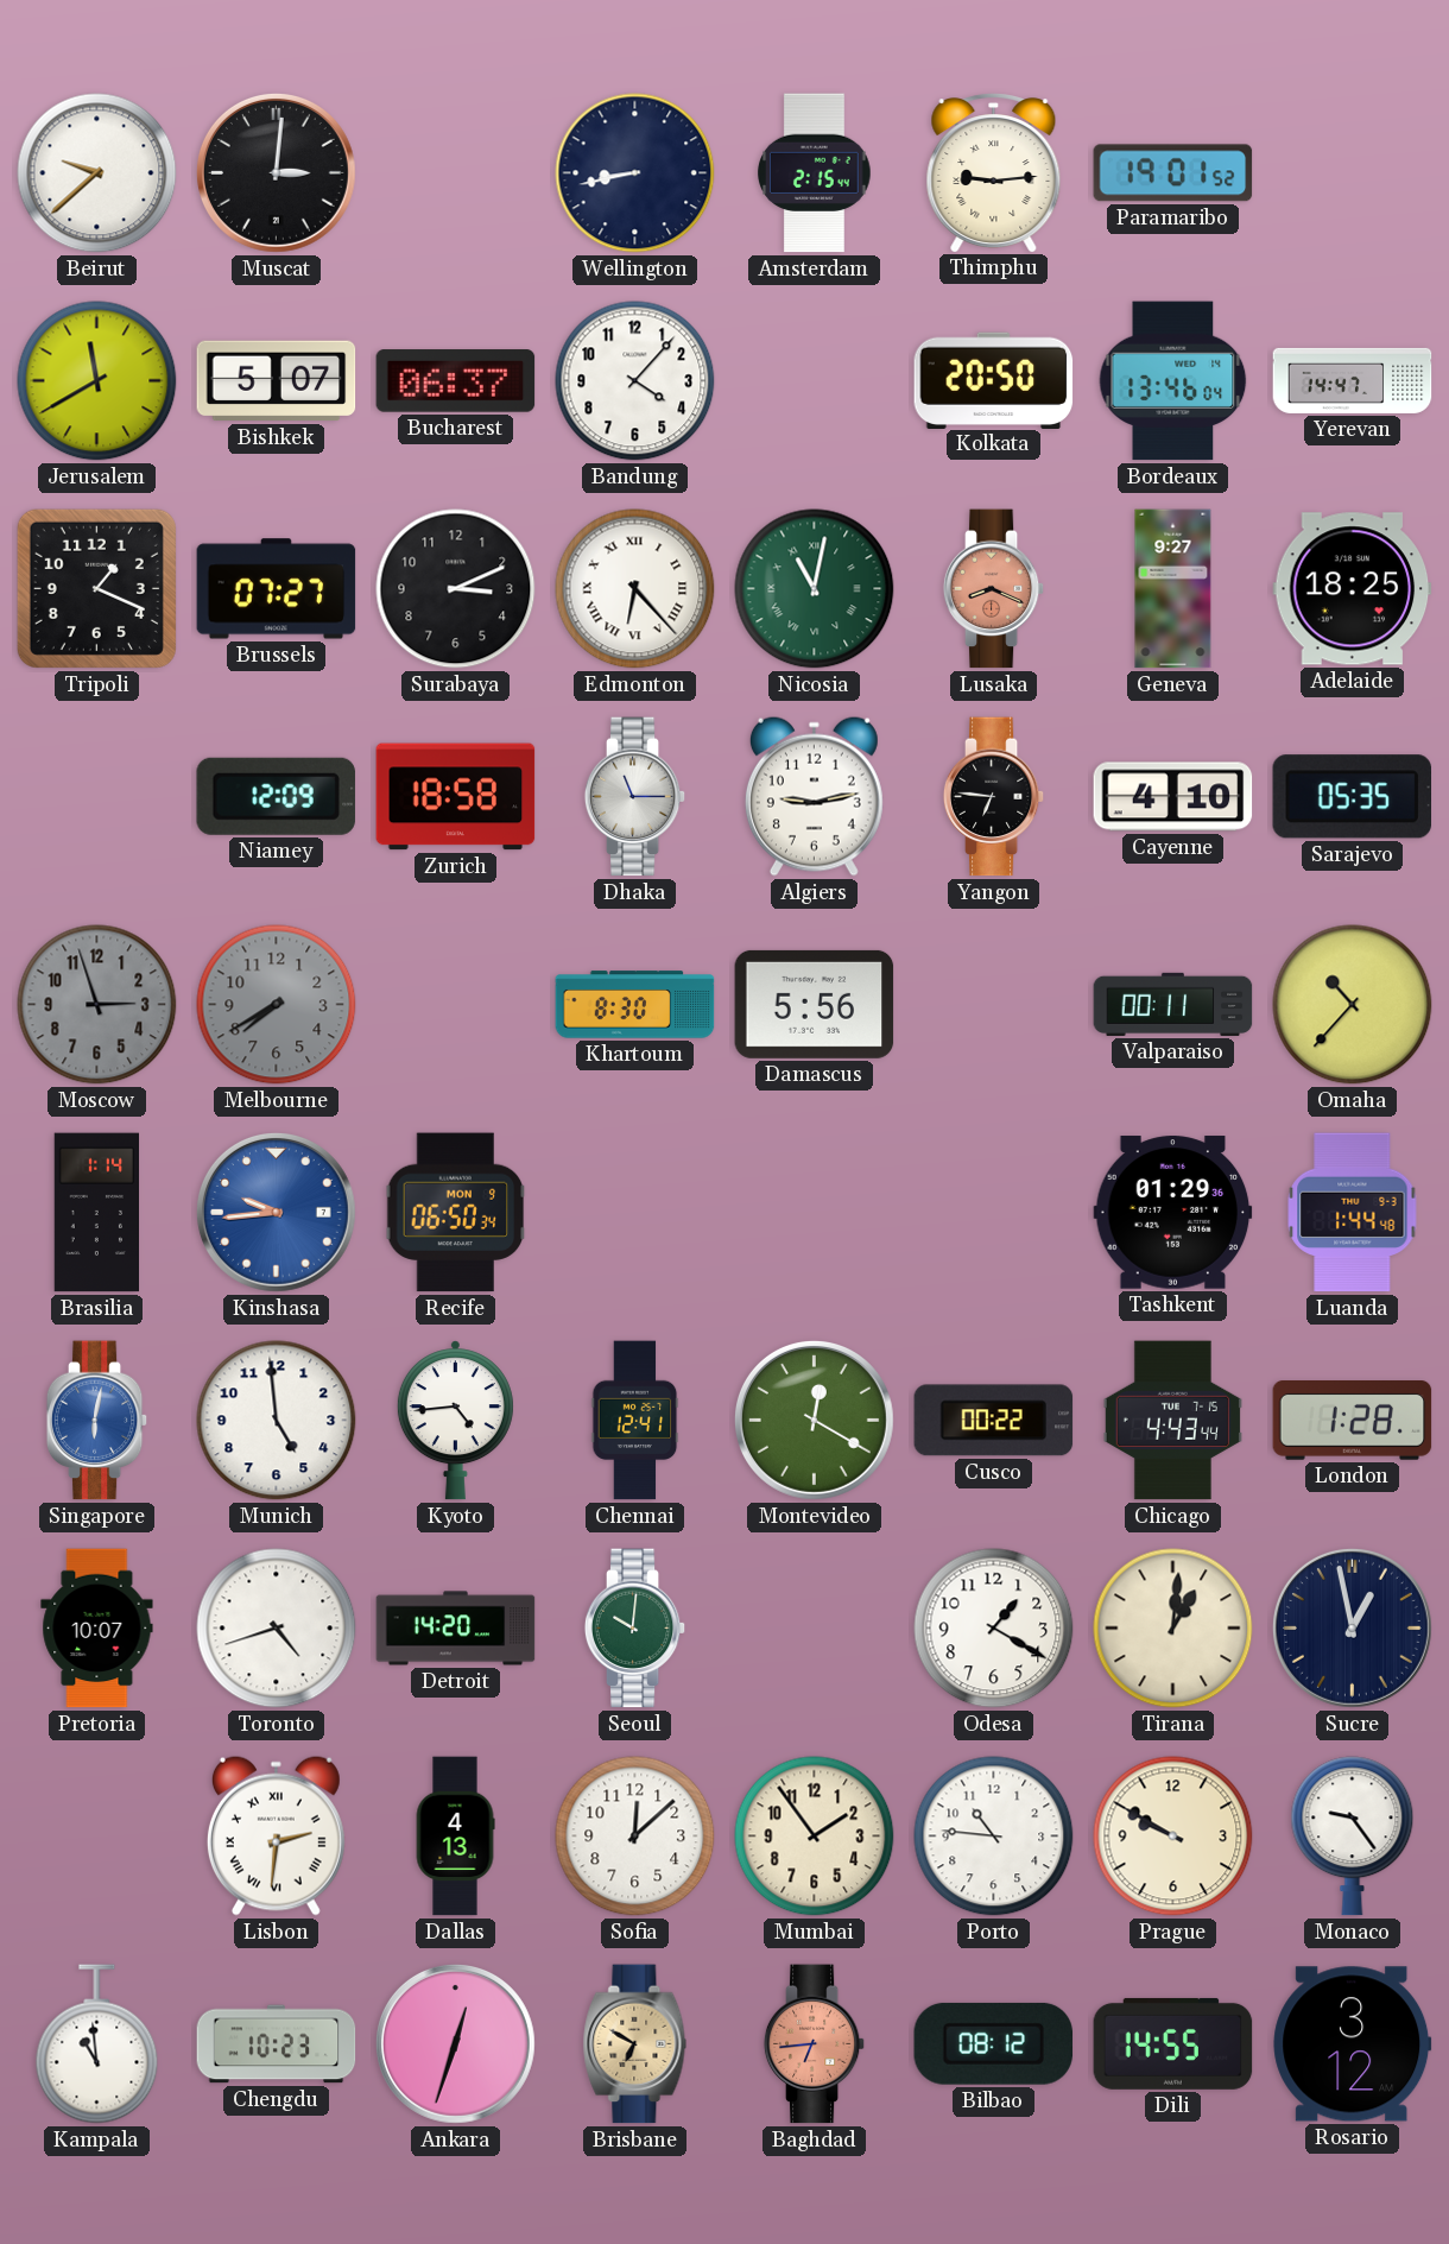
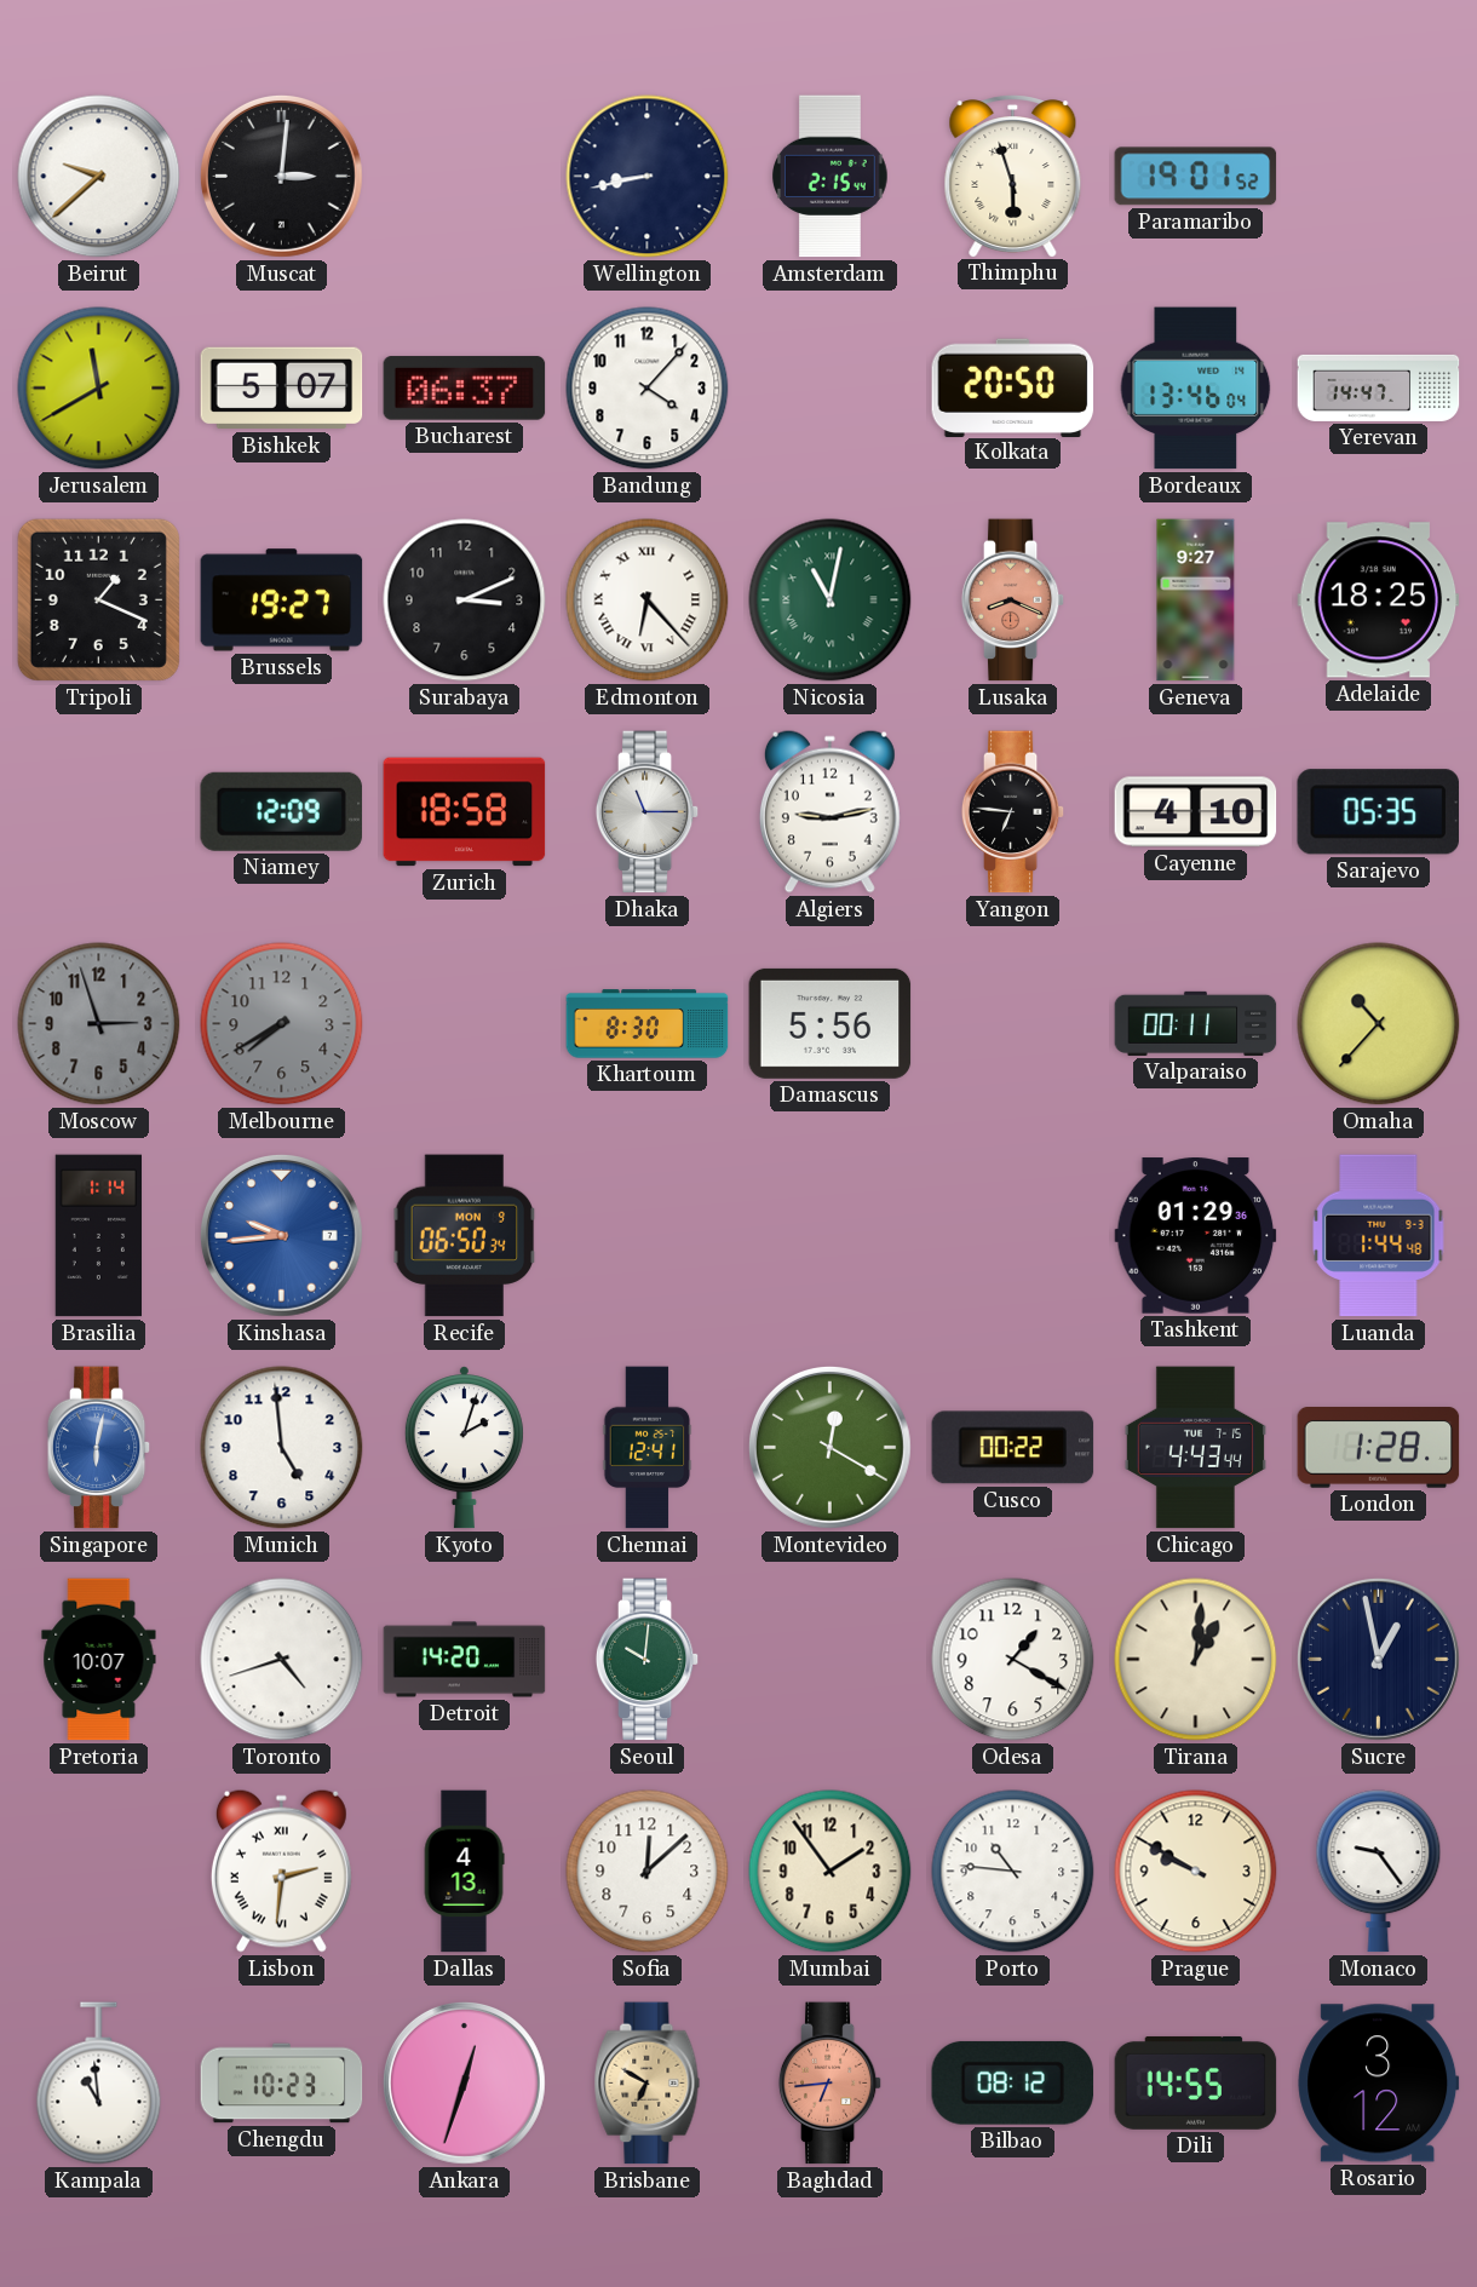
Thimphu: 9:14 -> 5:57
Brussels: 07:27 -> 19:27
Kyoto: 4:44 -> 2:03
